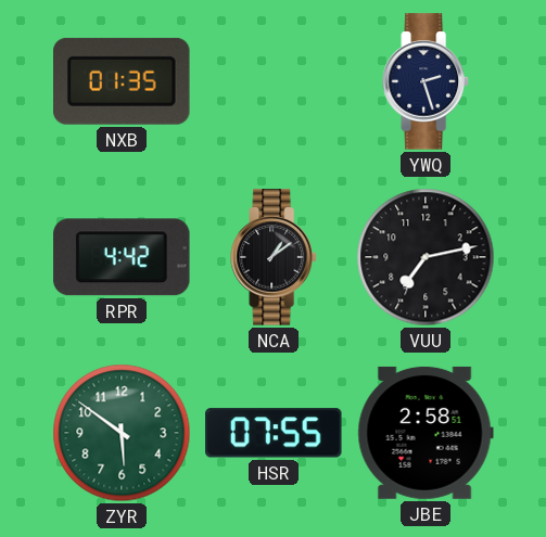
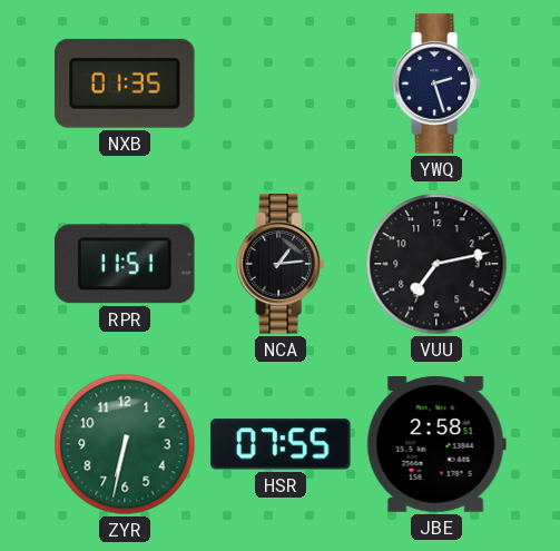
RPR: 4:42 -> 11:51
NCA: 1:09 -> 1:14
ZYR: 5:51 -> 6:32
